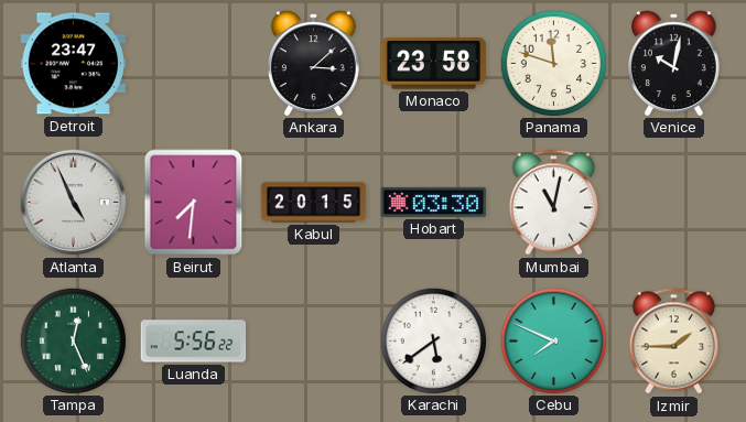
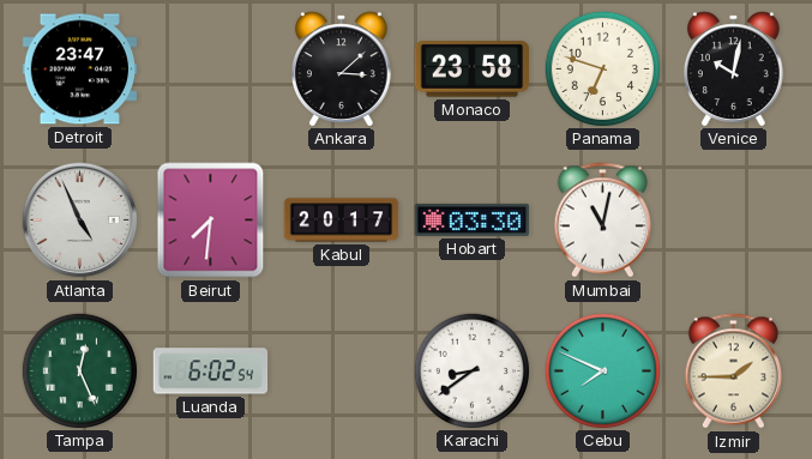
Panama: 11:48 -> 6:48
Kabul: 20:15 -> 20:17
Luanda: 5:56 -> 6:02
Karachi: 5:39 -> 8:39
